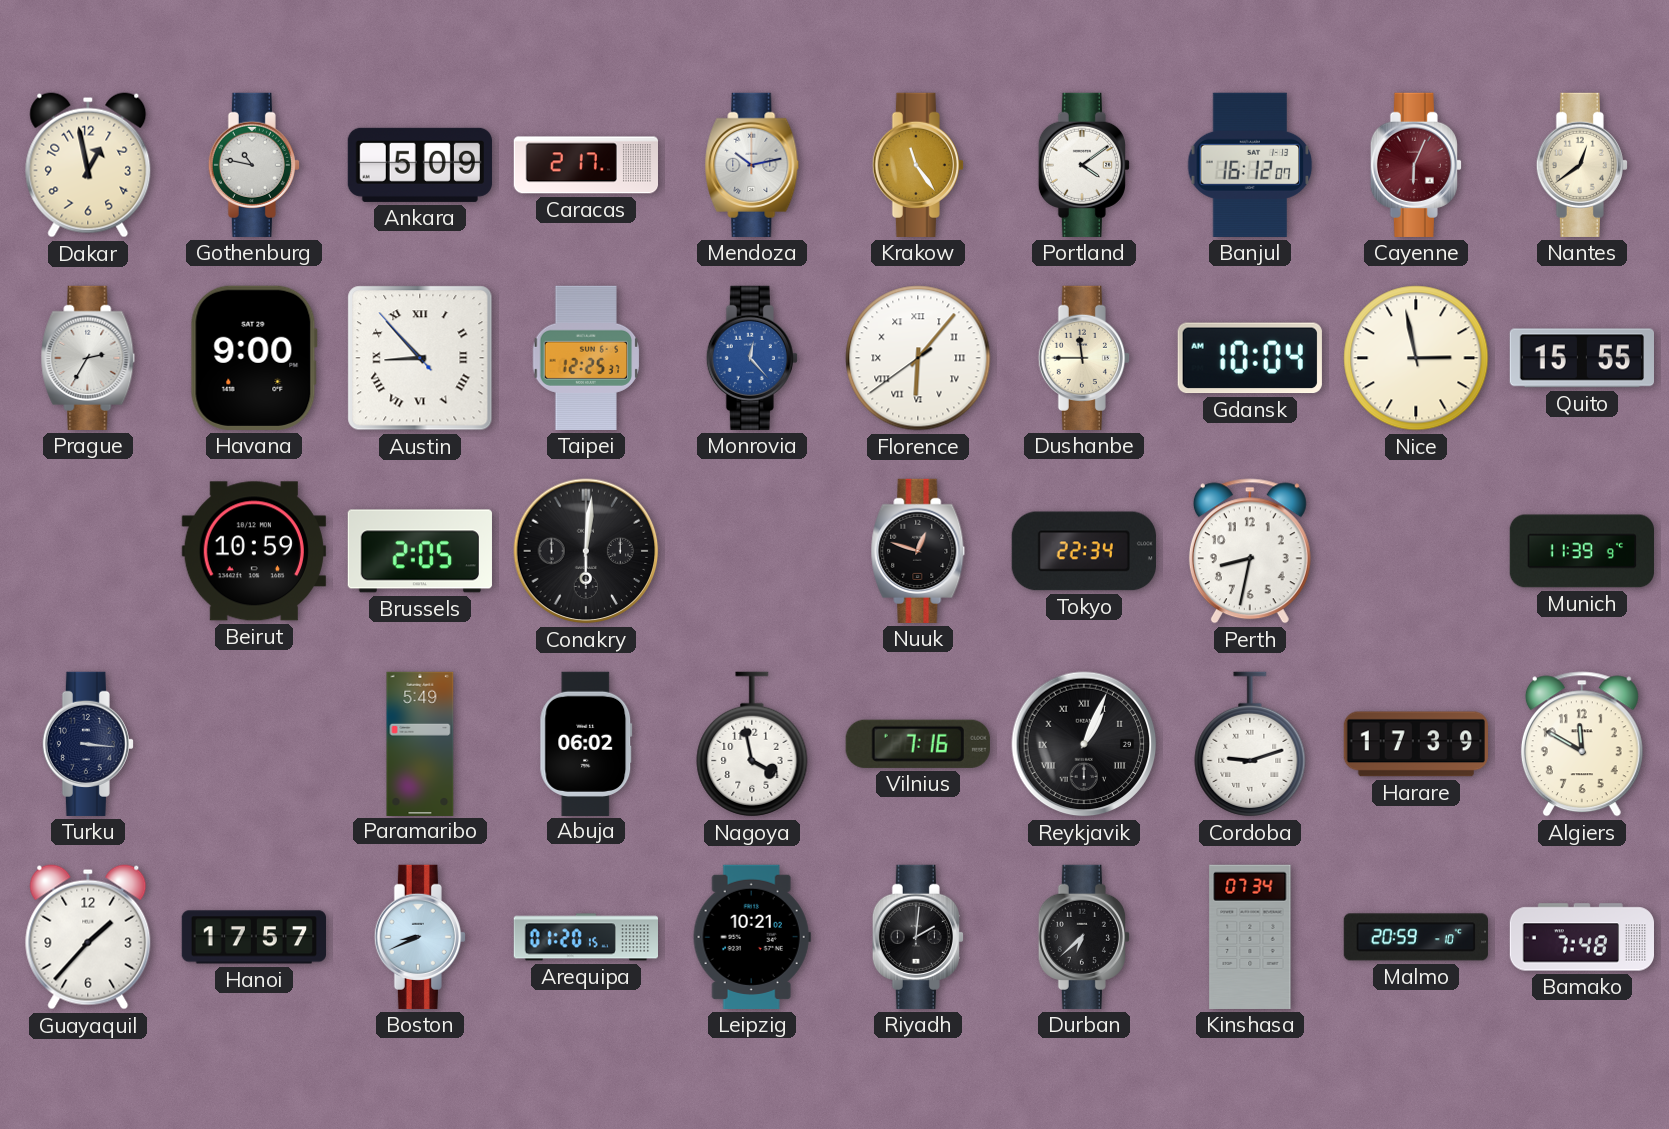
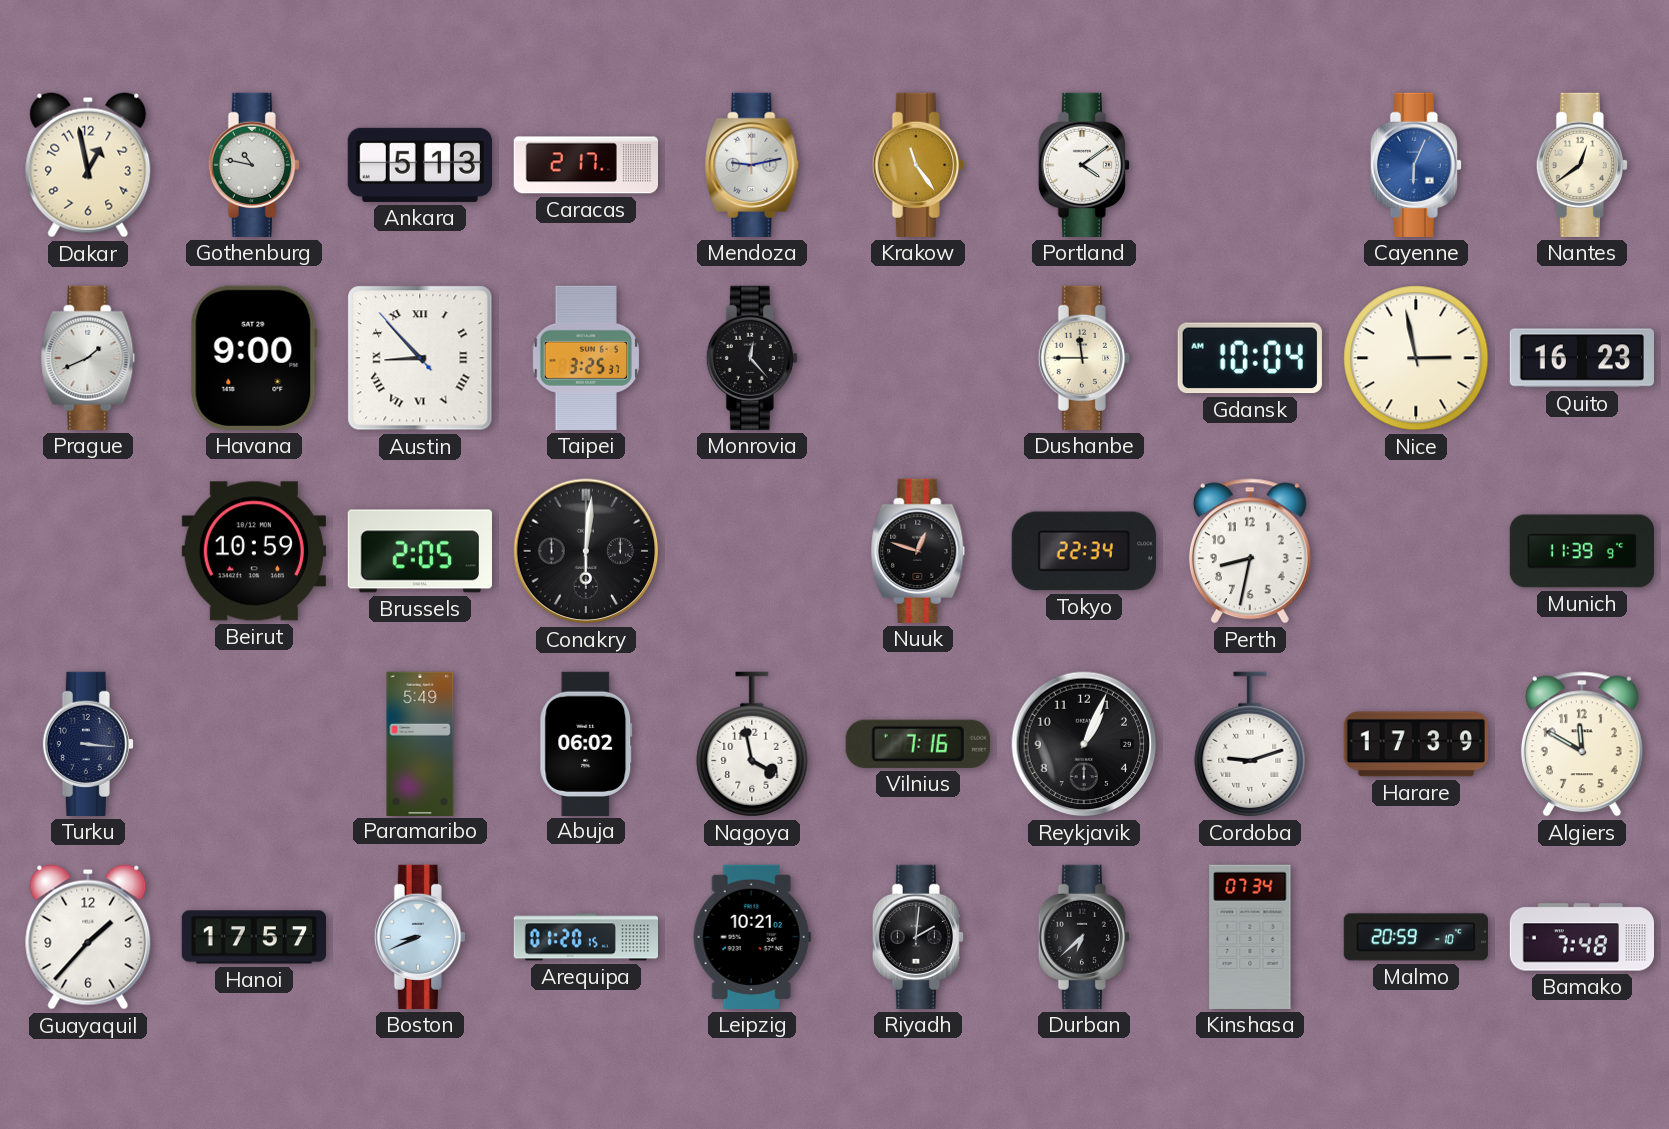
Ankara: 5:09 -> 5:13
Mendoza: 10:13 -> 9:13
Banjul: 16:12 -> none
Cayenne dial: burgundy -> blue
Prague: 2:35 -> 1:41
Taipei: 12:25 -> 3:25
Monrovia dial: blue -> black
Florence: 6:06 -> none
Quito: 15:55 -> 16:23
Reykjavik numerals: Roman -> Arabic
